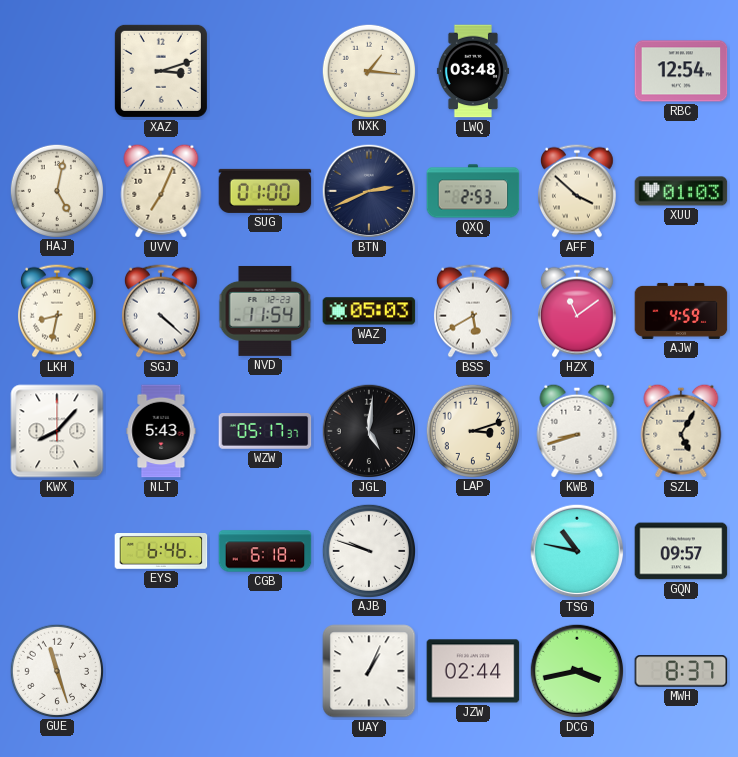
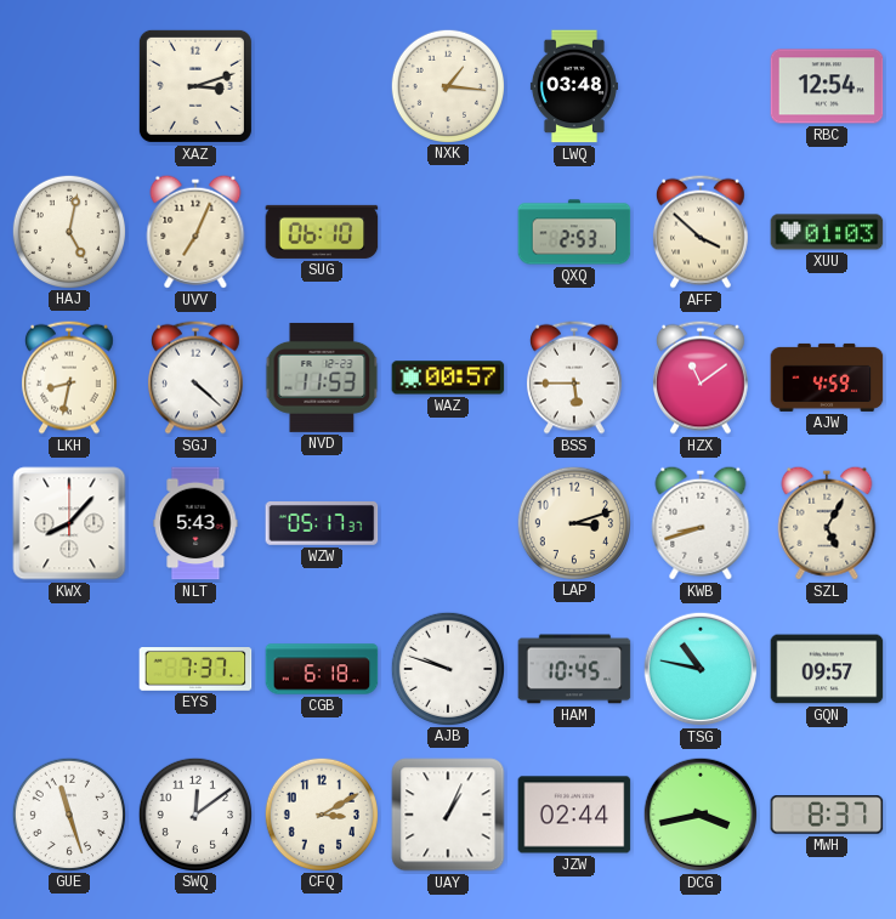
SUG: 01:00 -> 06:10
BTN: 2:41 -> none
NVD: 11:54 -> 11:53
WAZ: 05:03 -> 00:57
BSS: 5:40 -> 5:45
JGL: 5:01 -> none
EYS: 6:46 -> 7:37
HAM: none -> 10:45
SWQ: none -> 12:09
CFQ: none -> 3:10
